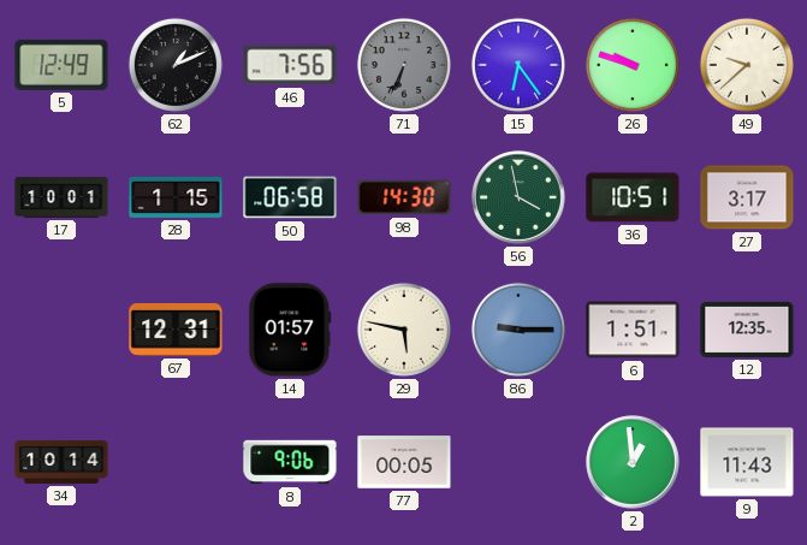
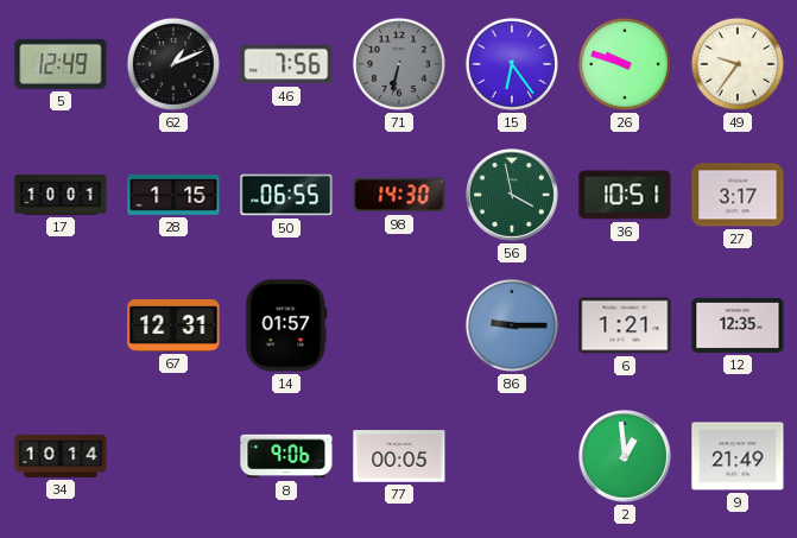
71: 6:34 -> 6:32
49: 9:38 -> 9:36
50: 06:58 -> 06:55
29: 5:47 -> none
6: 1:51 -> 1:21
9: 11:43 -> 21:49
